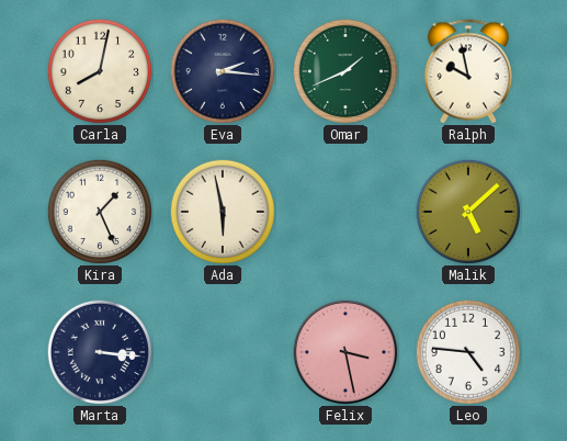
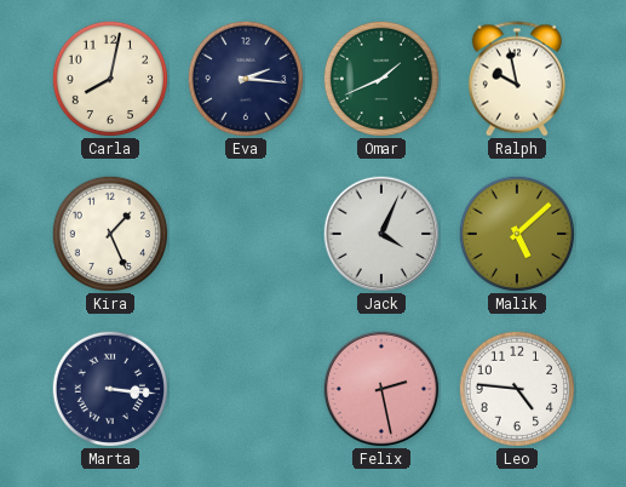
Ada: 5:58 -> none
Jack: none -> 4:04
Felix: 3:28 -> 2:28
